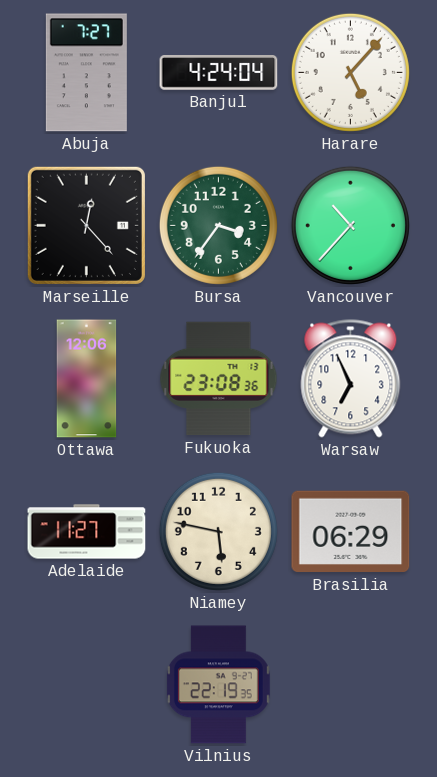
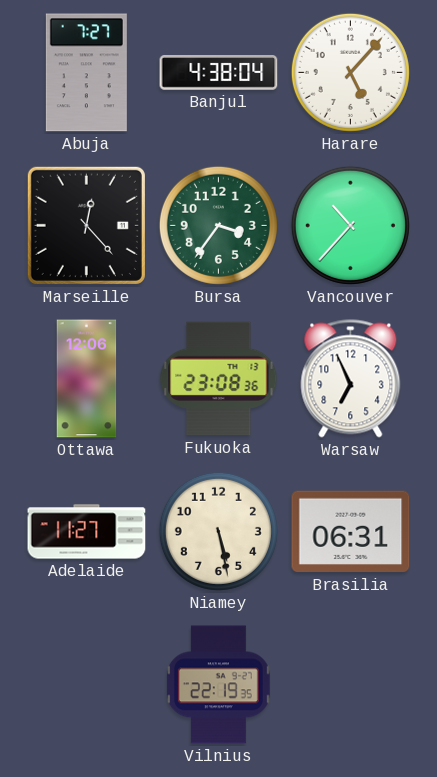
Banjul: 4:24 -> 4:38
Niamey: 5:47 -> 5:28
Brasilia: 06:29 -> 06:31
